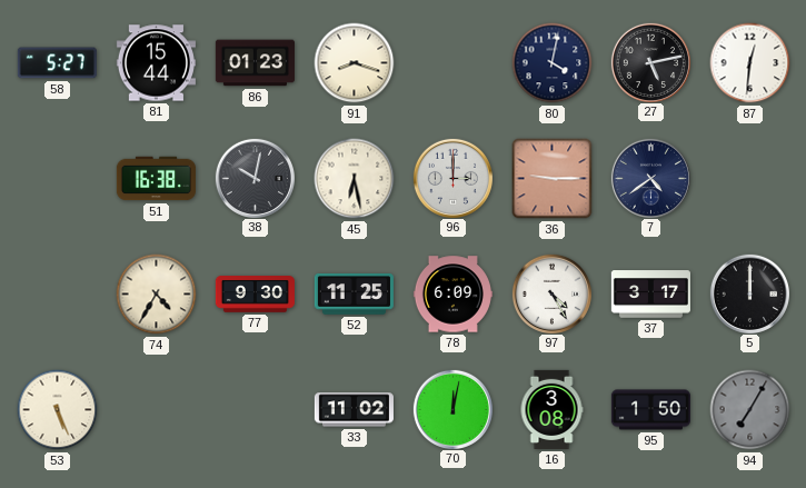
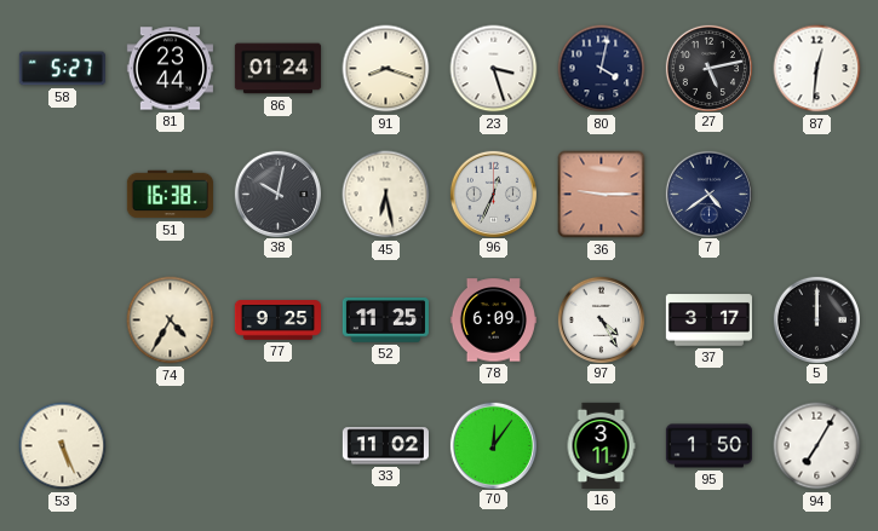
81: 15:44 -> 23:44
86: 01:23 -> 01:24
23: none -> 3:27
96: 3:00 -> 12:34
77: 9:30 -> 9:25
70: 12:02 -> 12:06
16: 3:08 -> 3:11
94 dial: grey -> white
